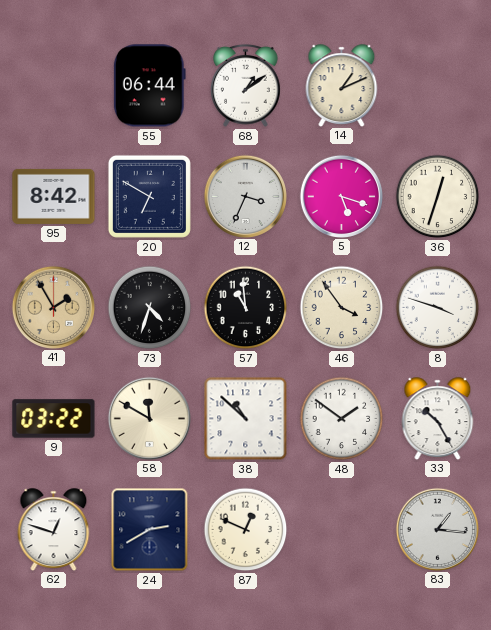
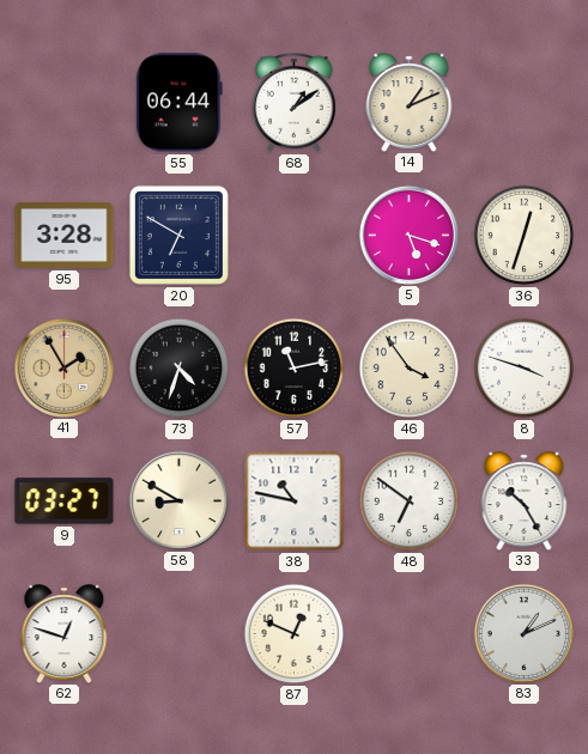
95: 8:42 -> 3:28
12: 3:34 -> none
57: 10:59 -> 11:13
9: 03:22 -> 03:27
58: 11:50 -> 8:50
38: 10:52 -> 10:47
48: 1:51 -> 6:51
24: 2:40 -> none
83: 1:16 -> 1:11
